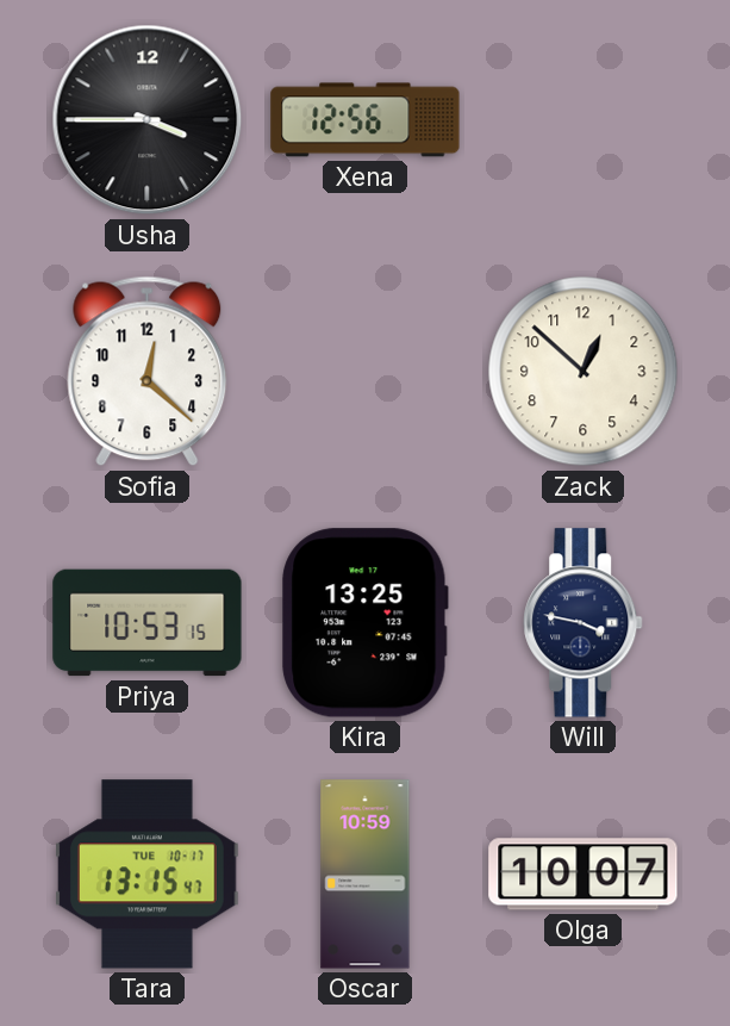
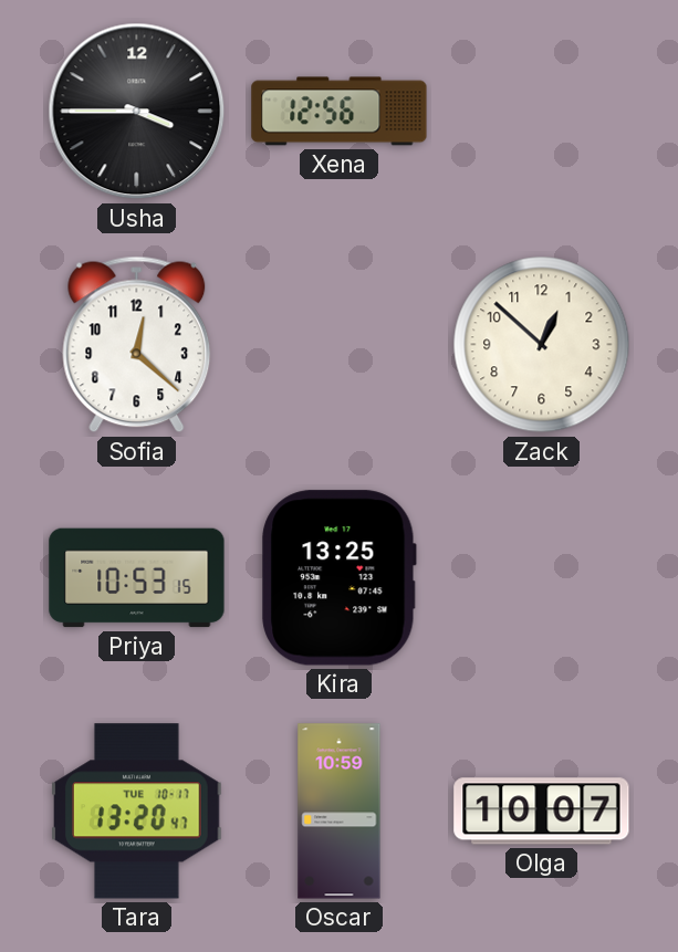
Will: 3:47 -> none
Tara: 13:15 -> 13:20
